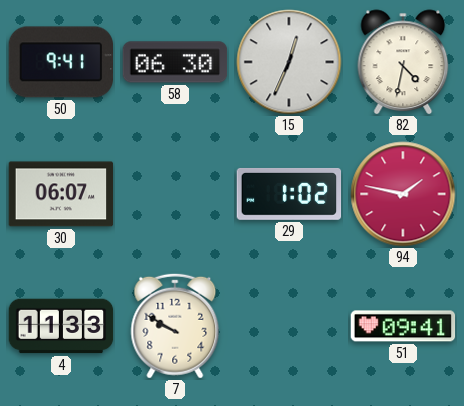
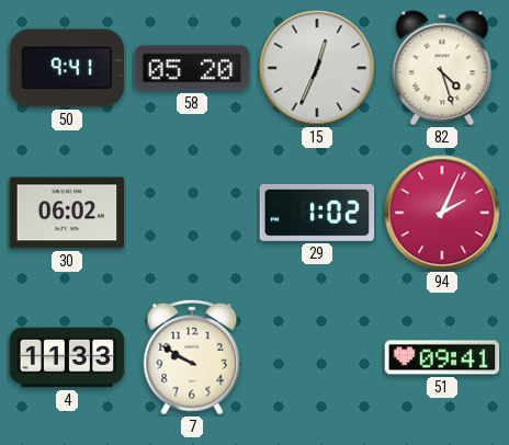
58: 06:30 -> 05:20
82: 4:32 -> 4:27
30: 06:07 -> 06:02
94: 1:47 -> 2:04
